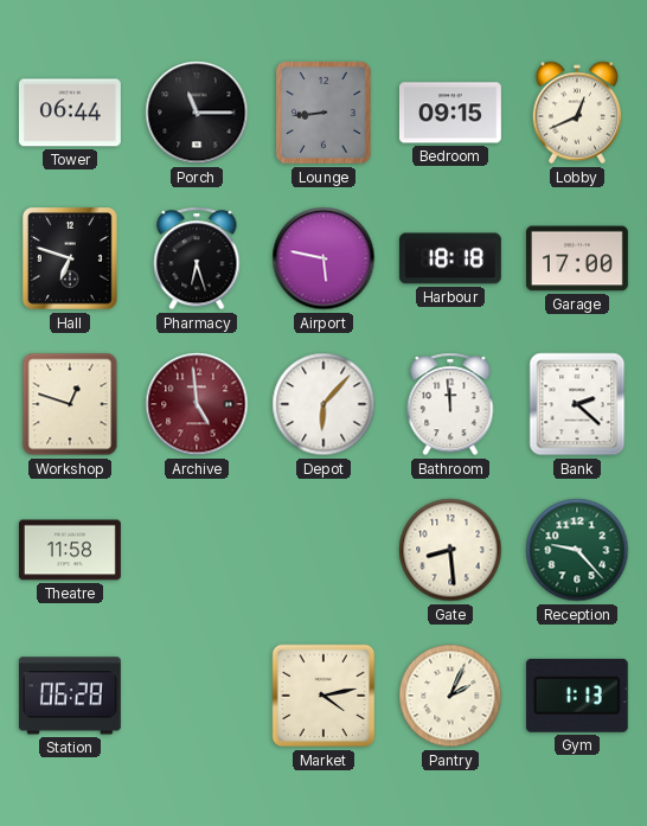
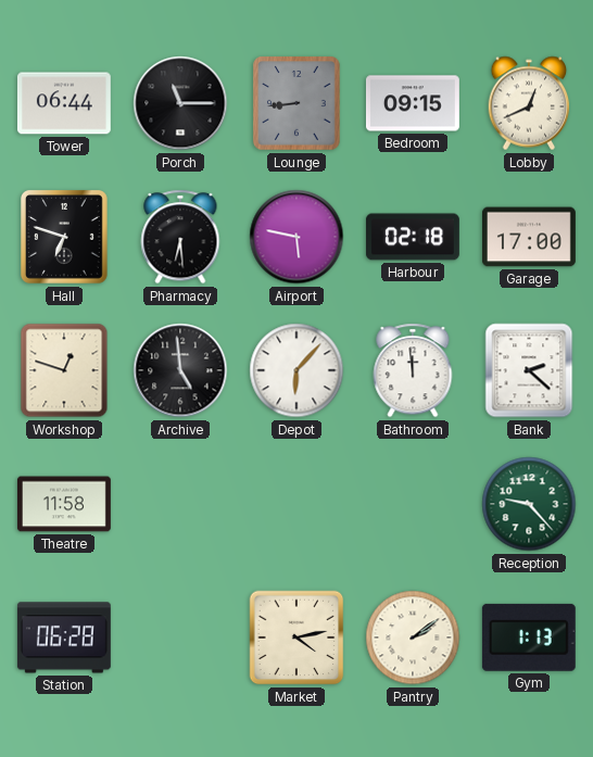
Pharmacy: 6:27 -> 6:29
Harbour: 18:18 -> 02:18
Archive dial: burgundy -> black
Gate: 8:29 -> none
Pantry: 2:04 -> 2:09
